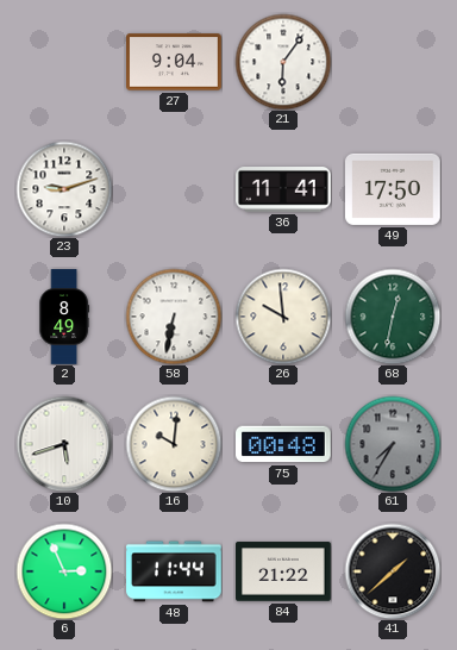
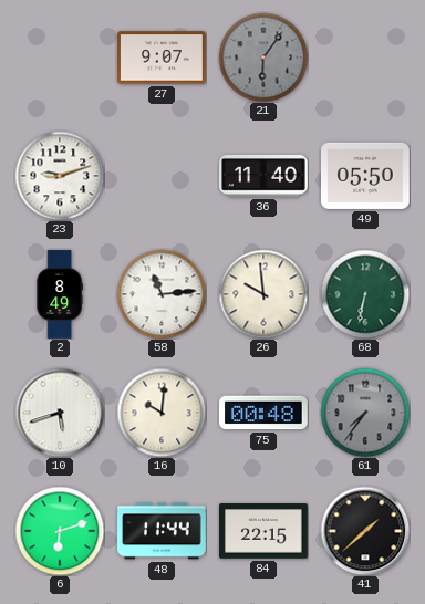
27: 9:04 -> 9:07
21 dial: white -> grey
36: 11:41 -> 11:40
49: 17:50 -> 05:50
58: 6:32 -> 11:14
68: 12:32 -> 6:32
61: 7:35 -> 7:36
6: 2:56 -> 6:12
84: 21:22 -> 22:15
